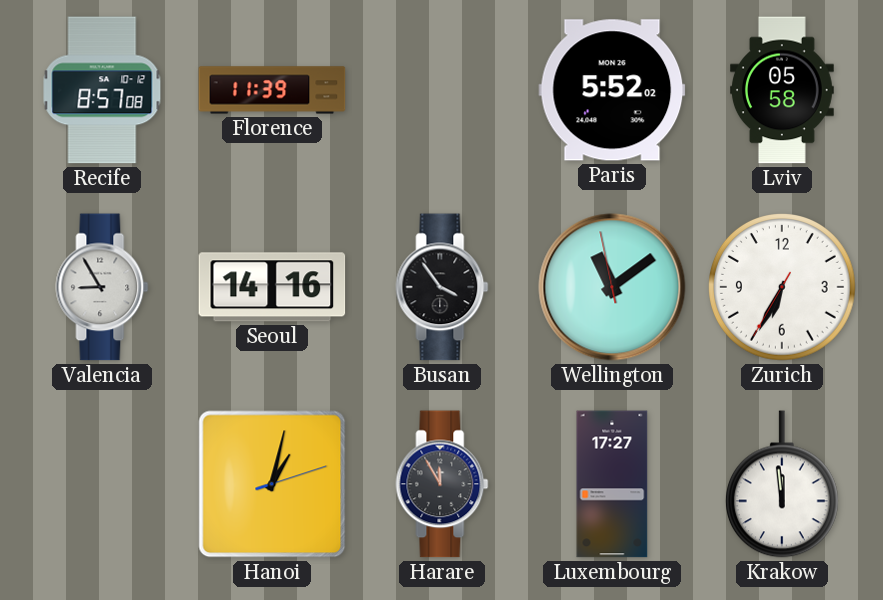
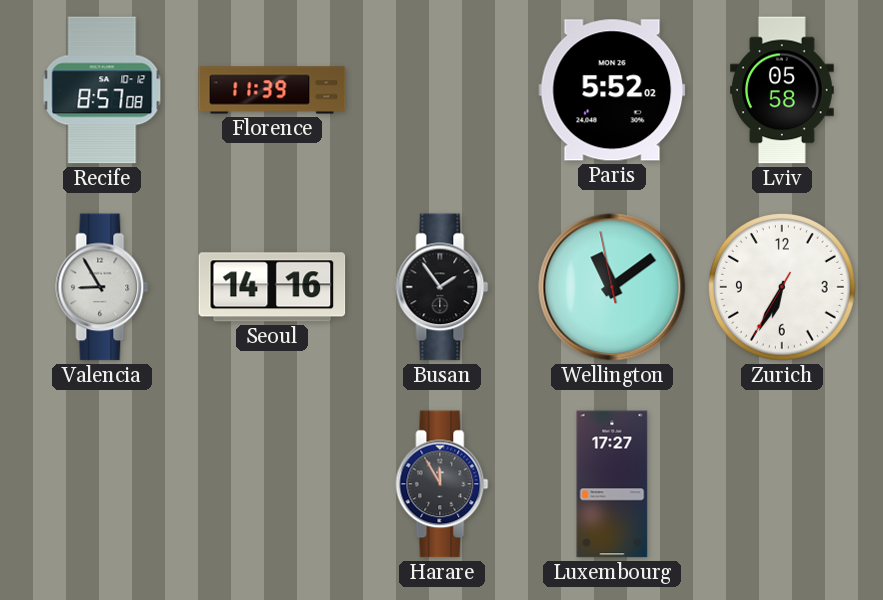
Busan: 3:54 -> 1:54
Hanoi: 1:02 -> none
Krakow: 11:59 -> none
